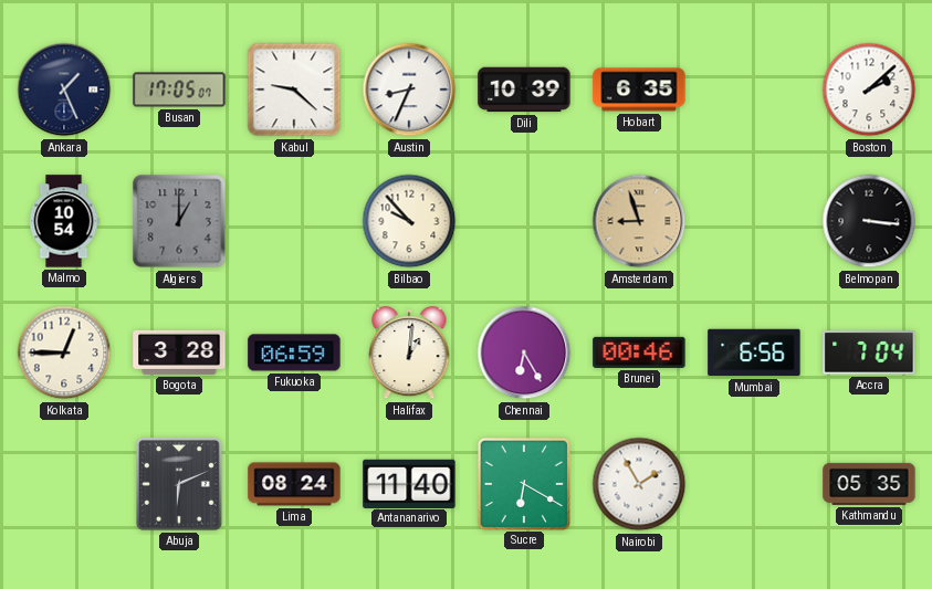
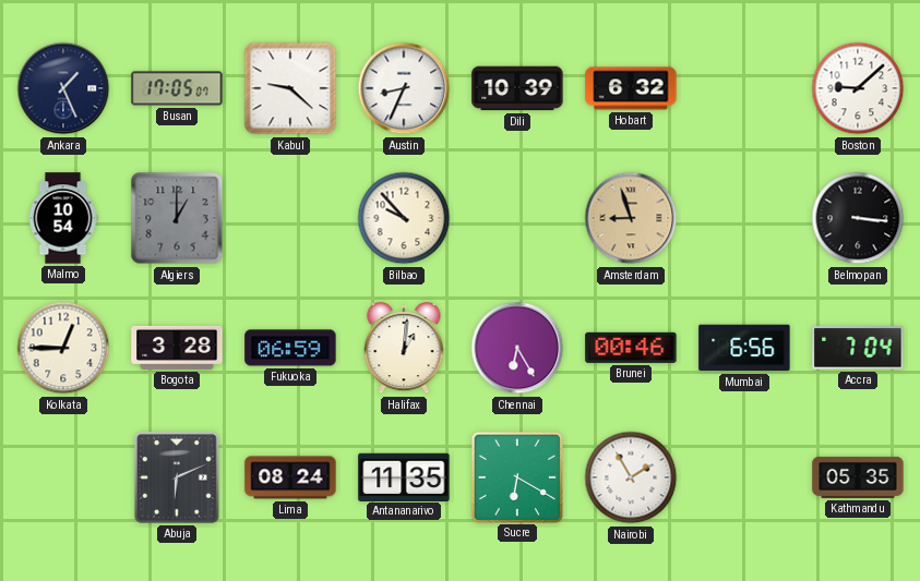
Hobart: 6:35 -> 6:32
Boston: 2:08 -> 9:08
Antananarivo: 11:40 -> 11:35
